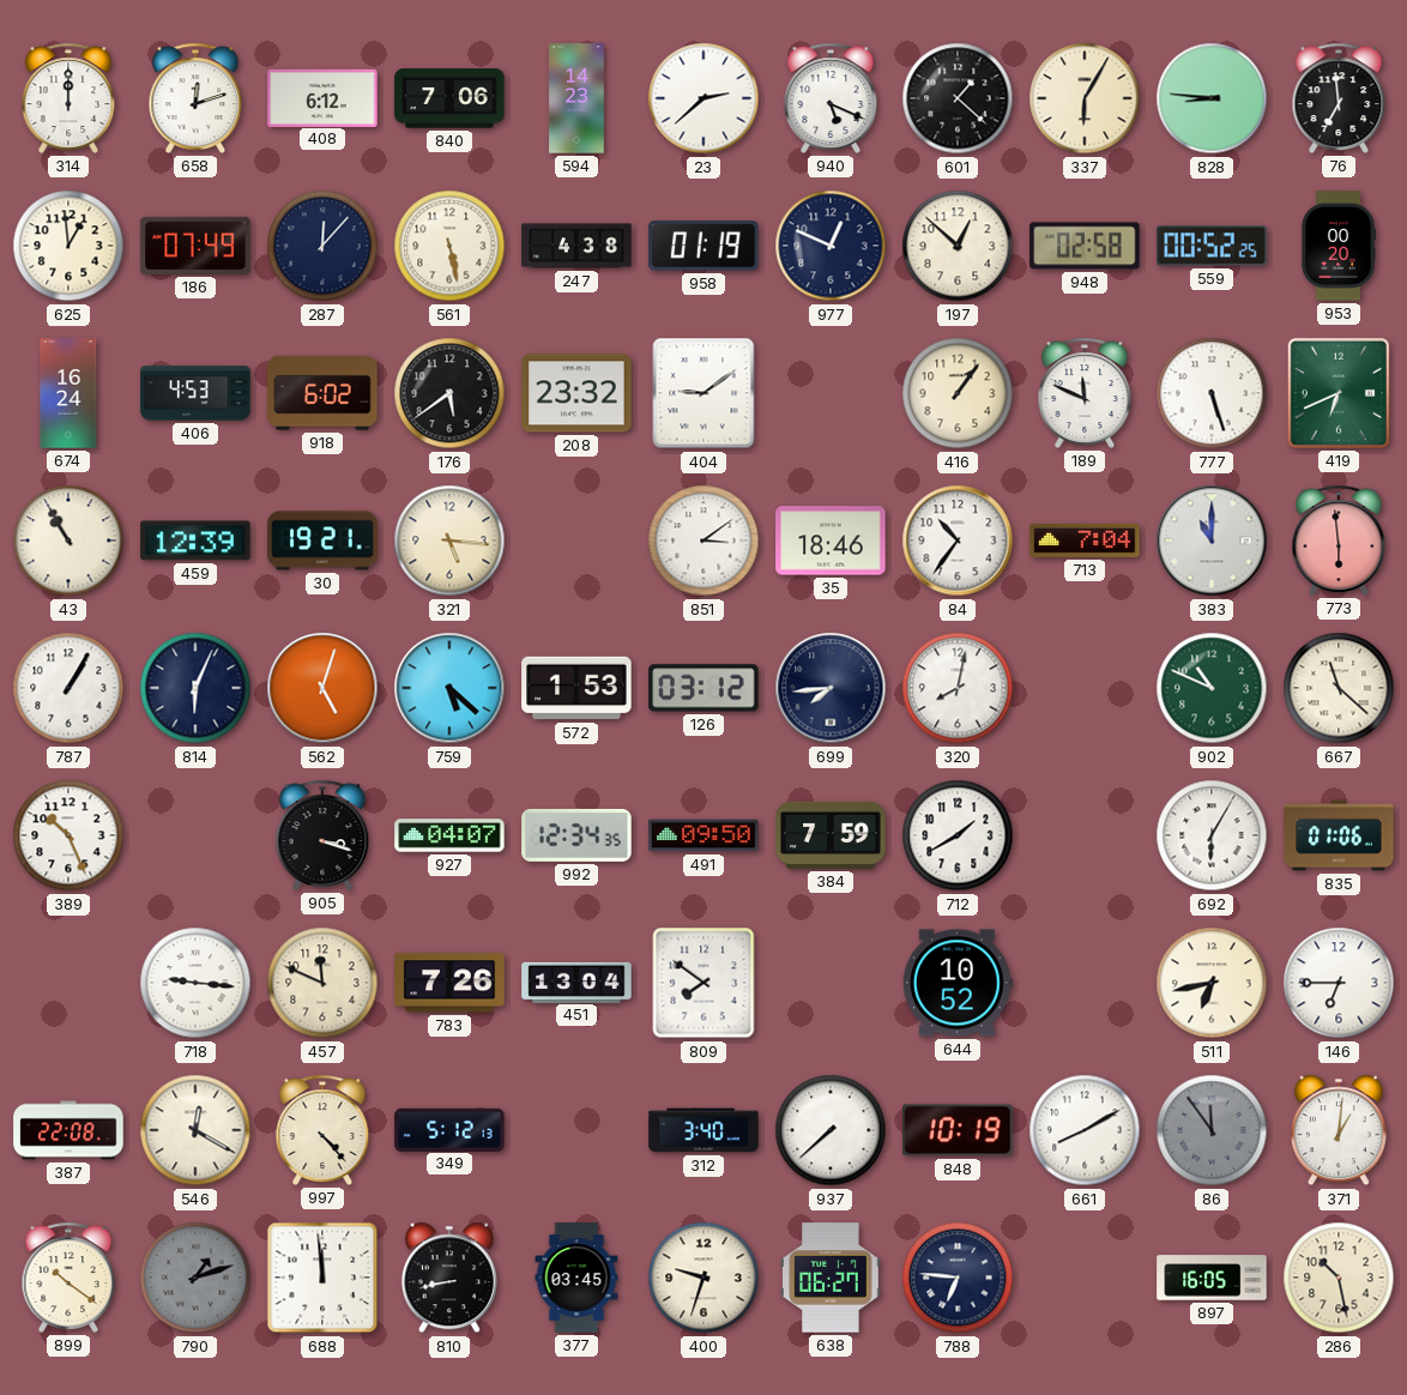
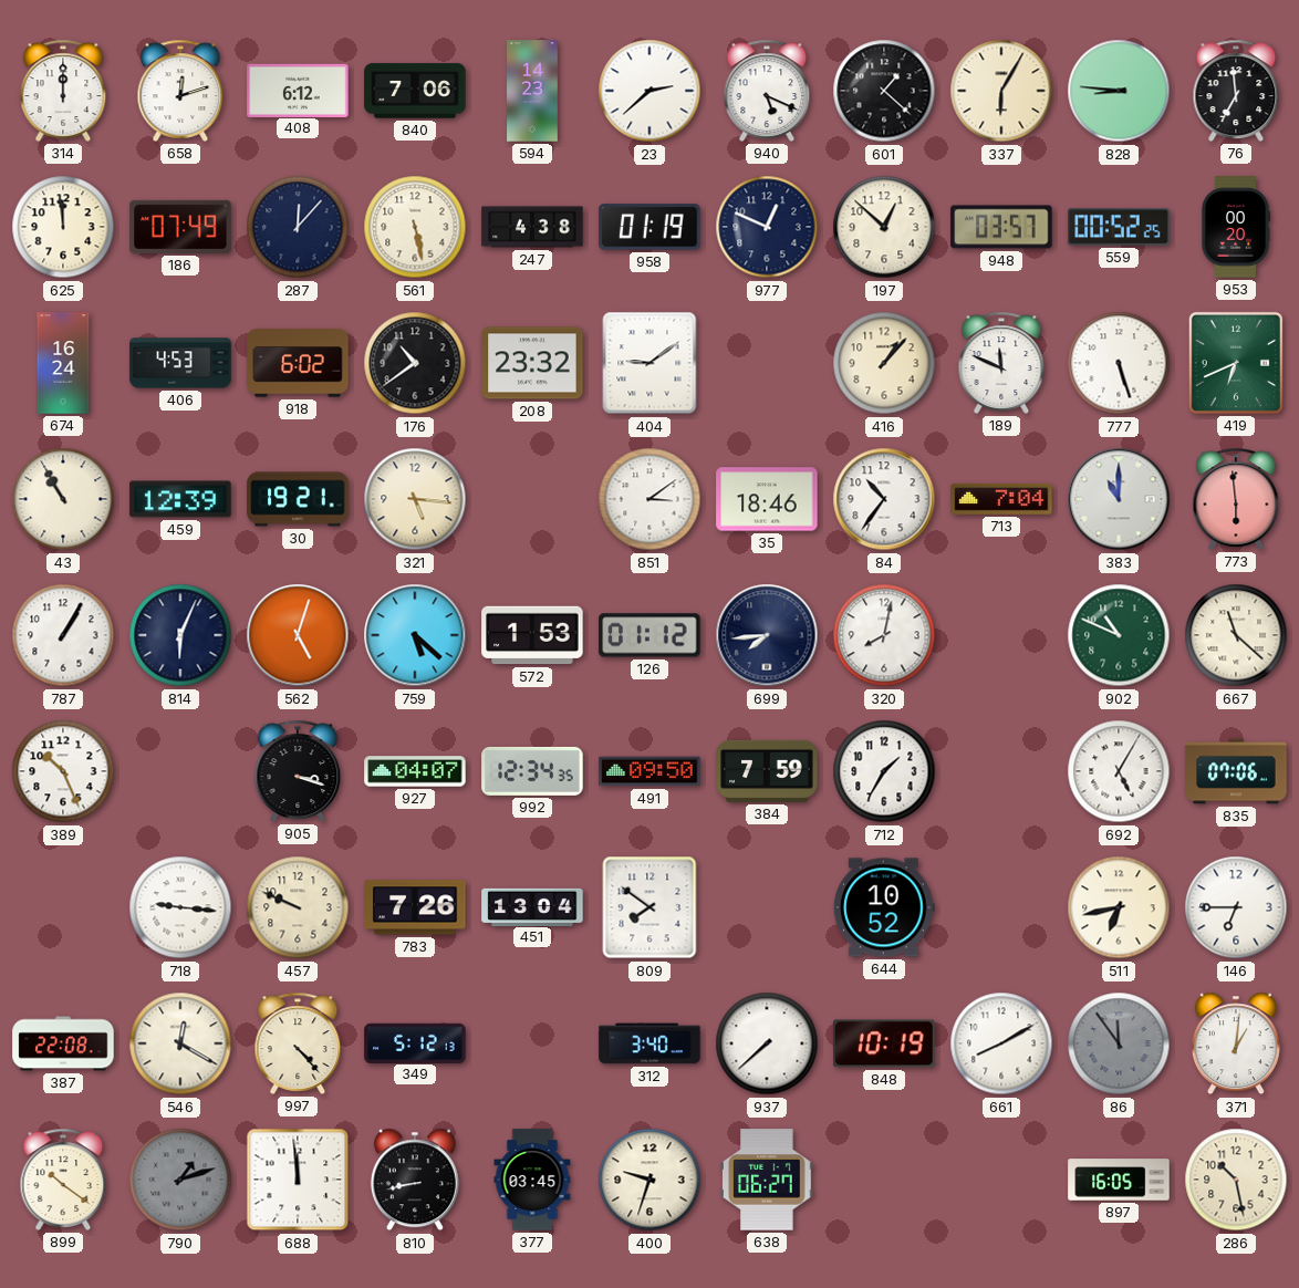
625: 12:59 -> 11:59
948: 02:58 -> 03:57
176: 5:39 -> 10:39
416: 1:06 -> 1:07
126: 03:12 -> 01:12
712: 1:40 -> 1:35
692: 6:05 -> 5:05
835: 01:06 -> 07:06
457: 11:49 -> 9:49
788: 6:46 -> none
